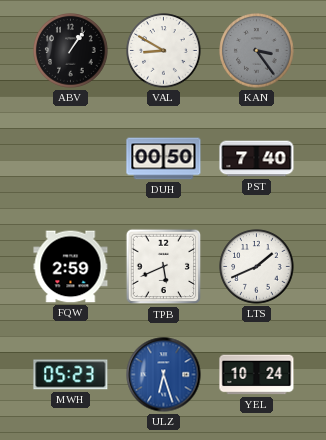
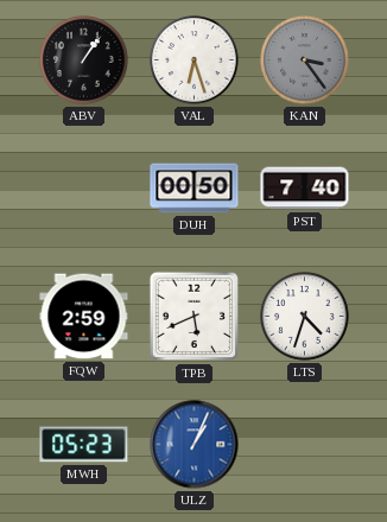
VAL: 8:50 -> 6:27
LTS: 1:41 -> 4:33
ULZ: 6:27 -> 1:04
YEL: 10:24 -> none
